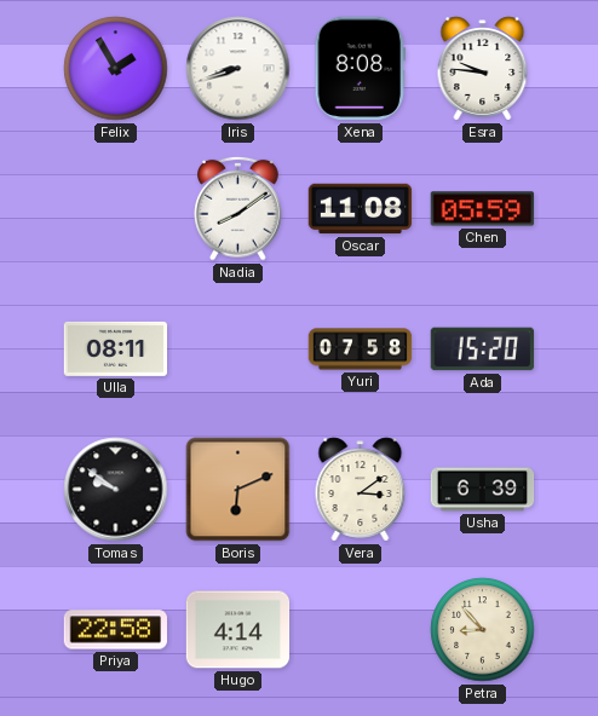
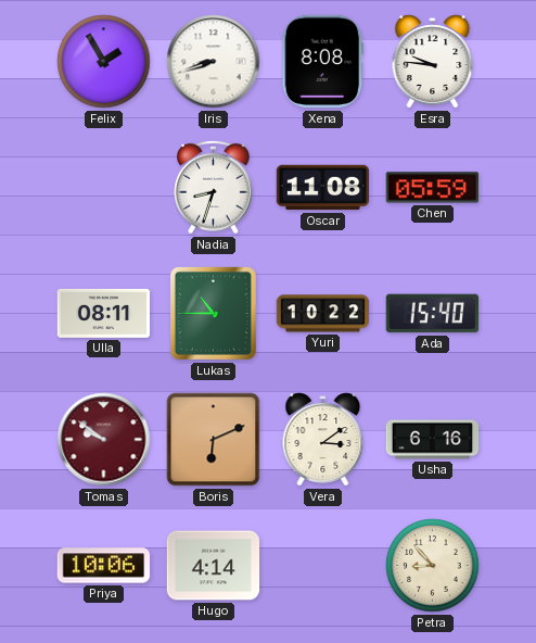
Nadia: 8:09 -> 8:33
Lukas: none -> 10:45
Yuri: 07:58 -> 10:22
Ada: 15:20 -> 15:40
Tomas dial: black -> burgundy
Usha: 6:39 -> 6:16
Priya: 22:58 -> 10:06
